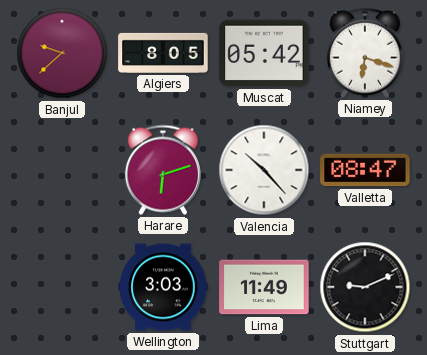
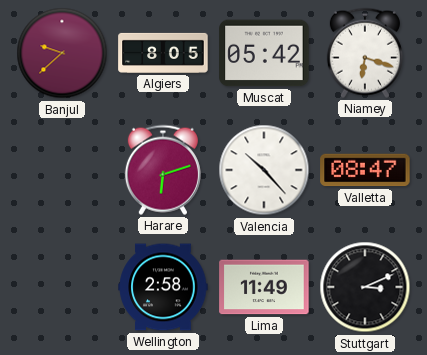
Wellington: 3:03 -> 2:58
Stuttgart: 9:11 -> 3:11
